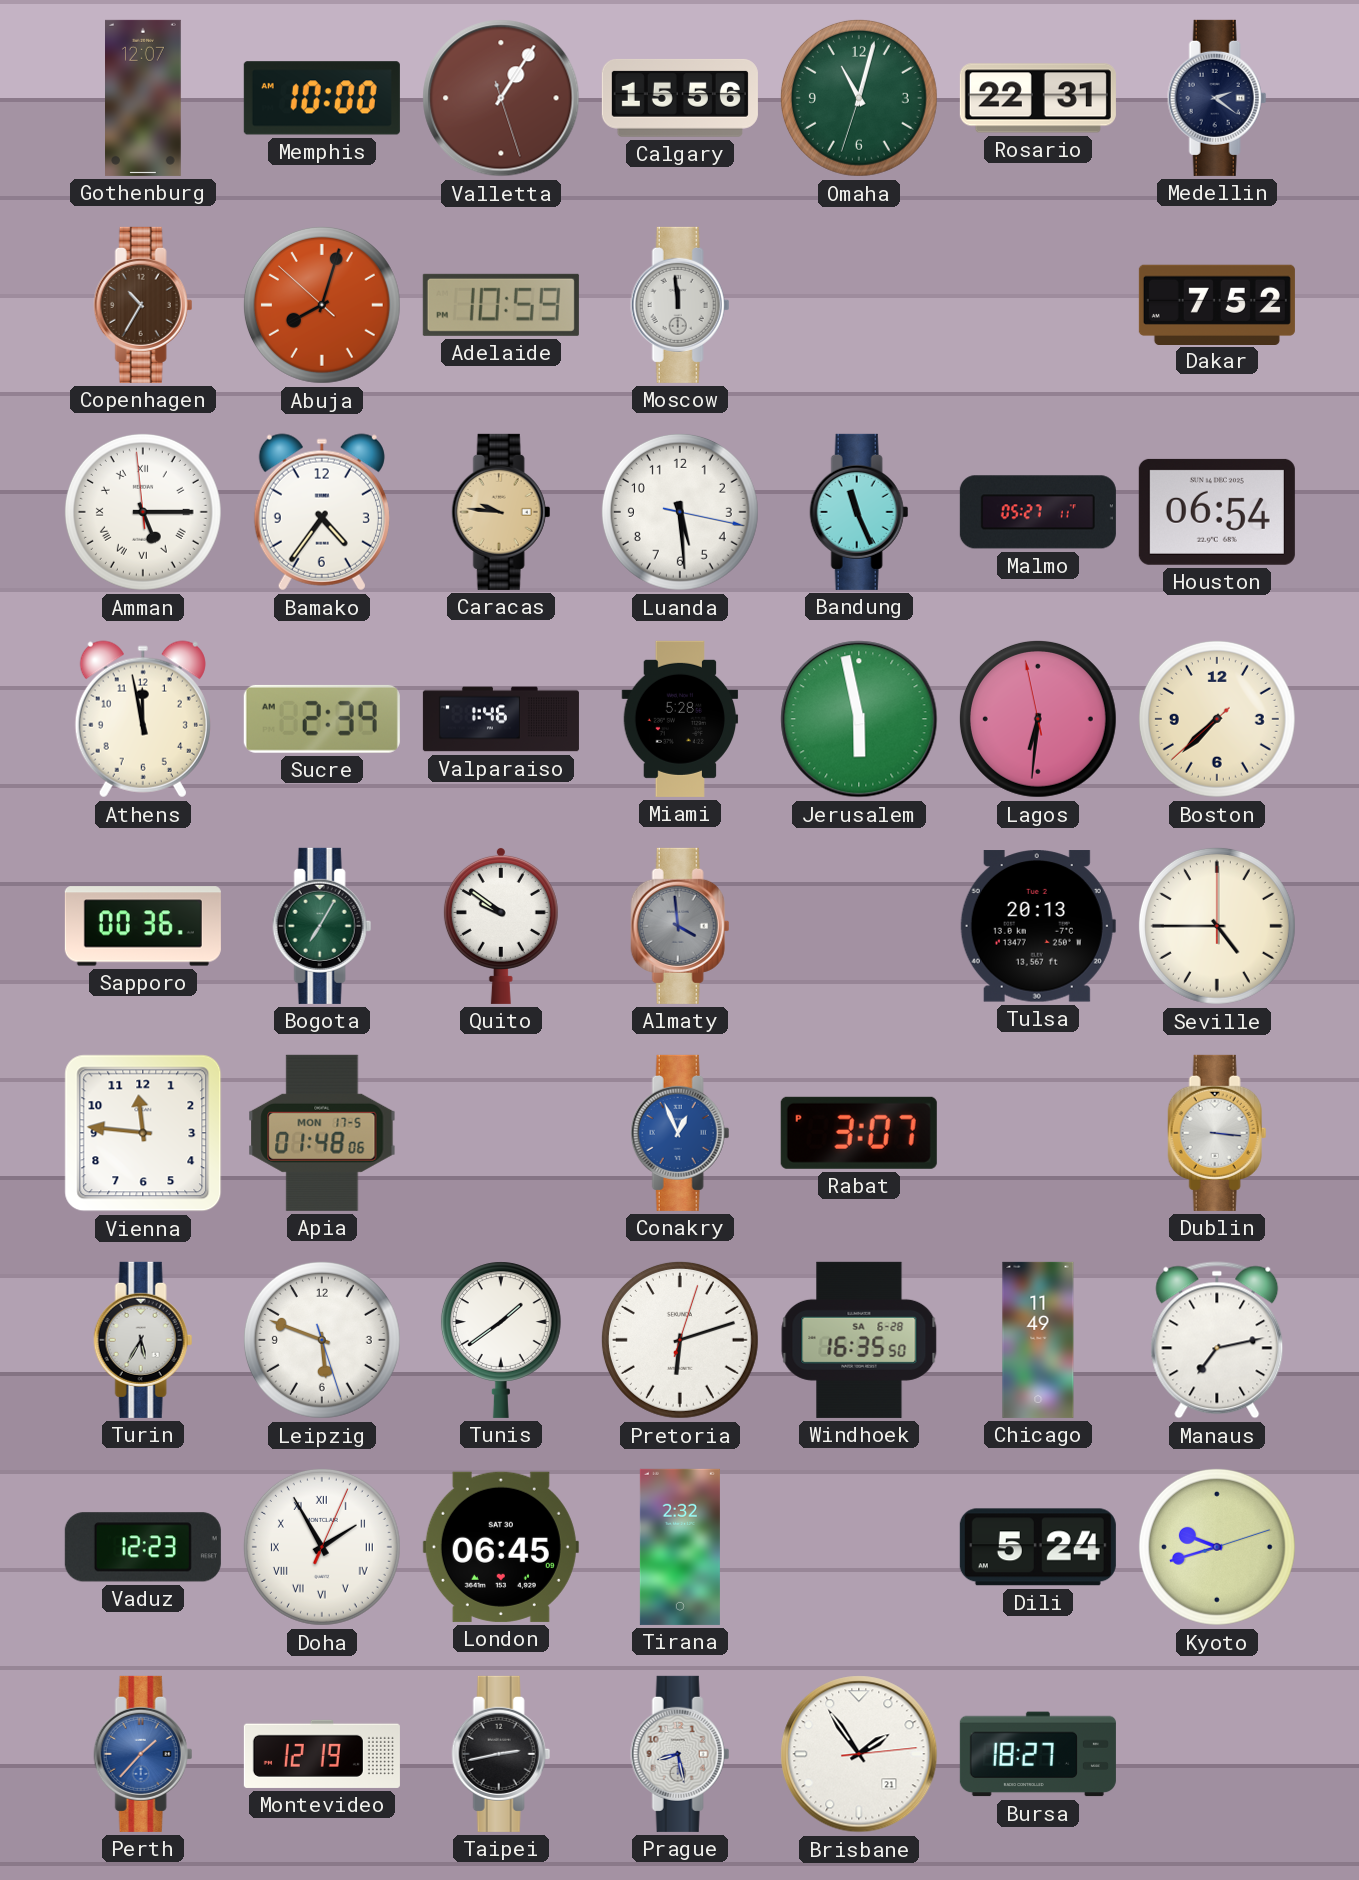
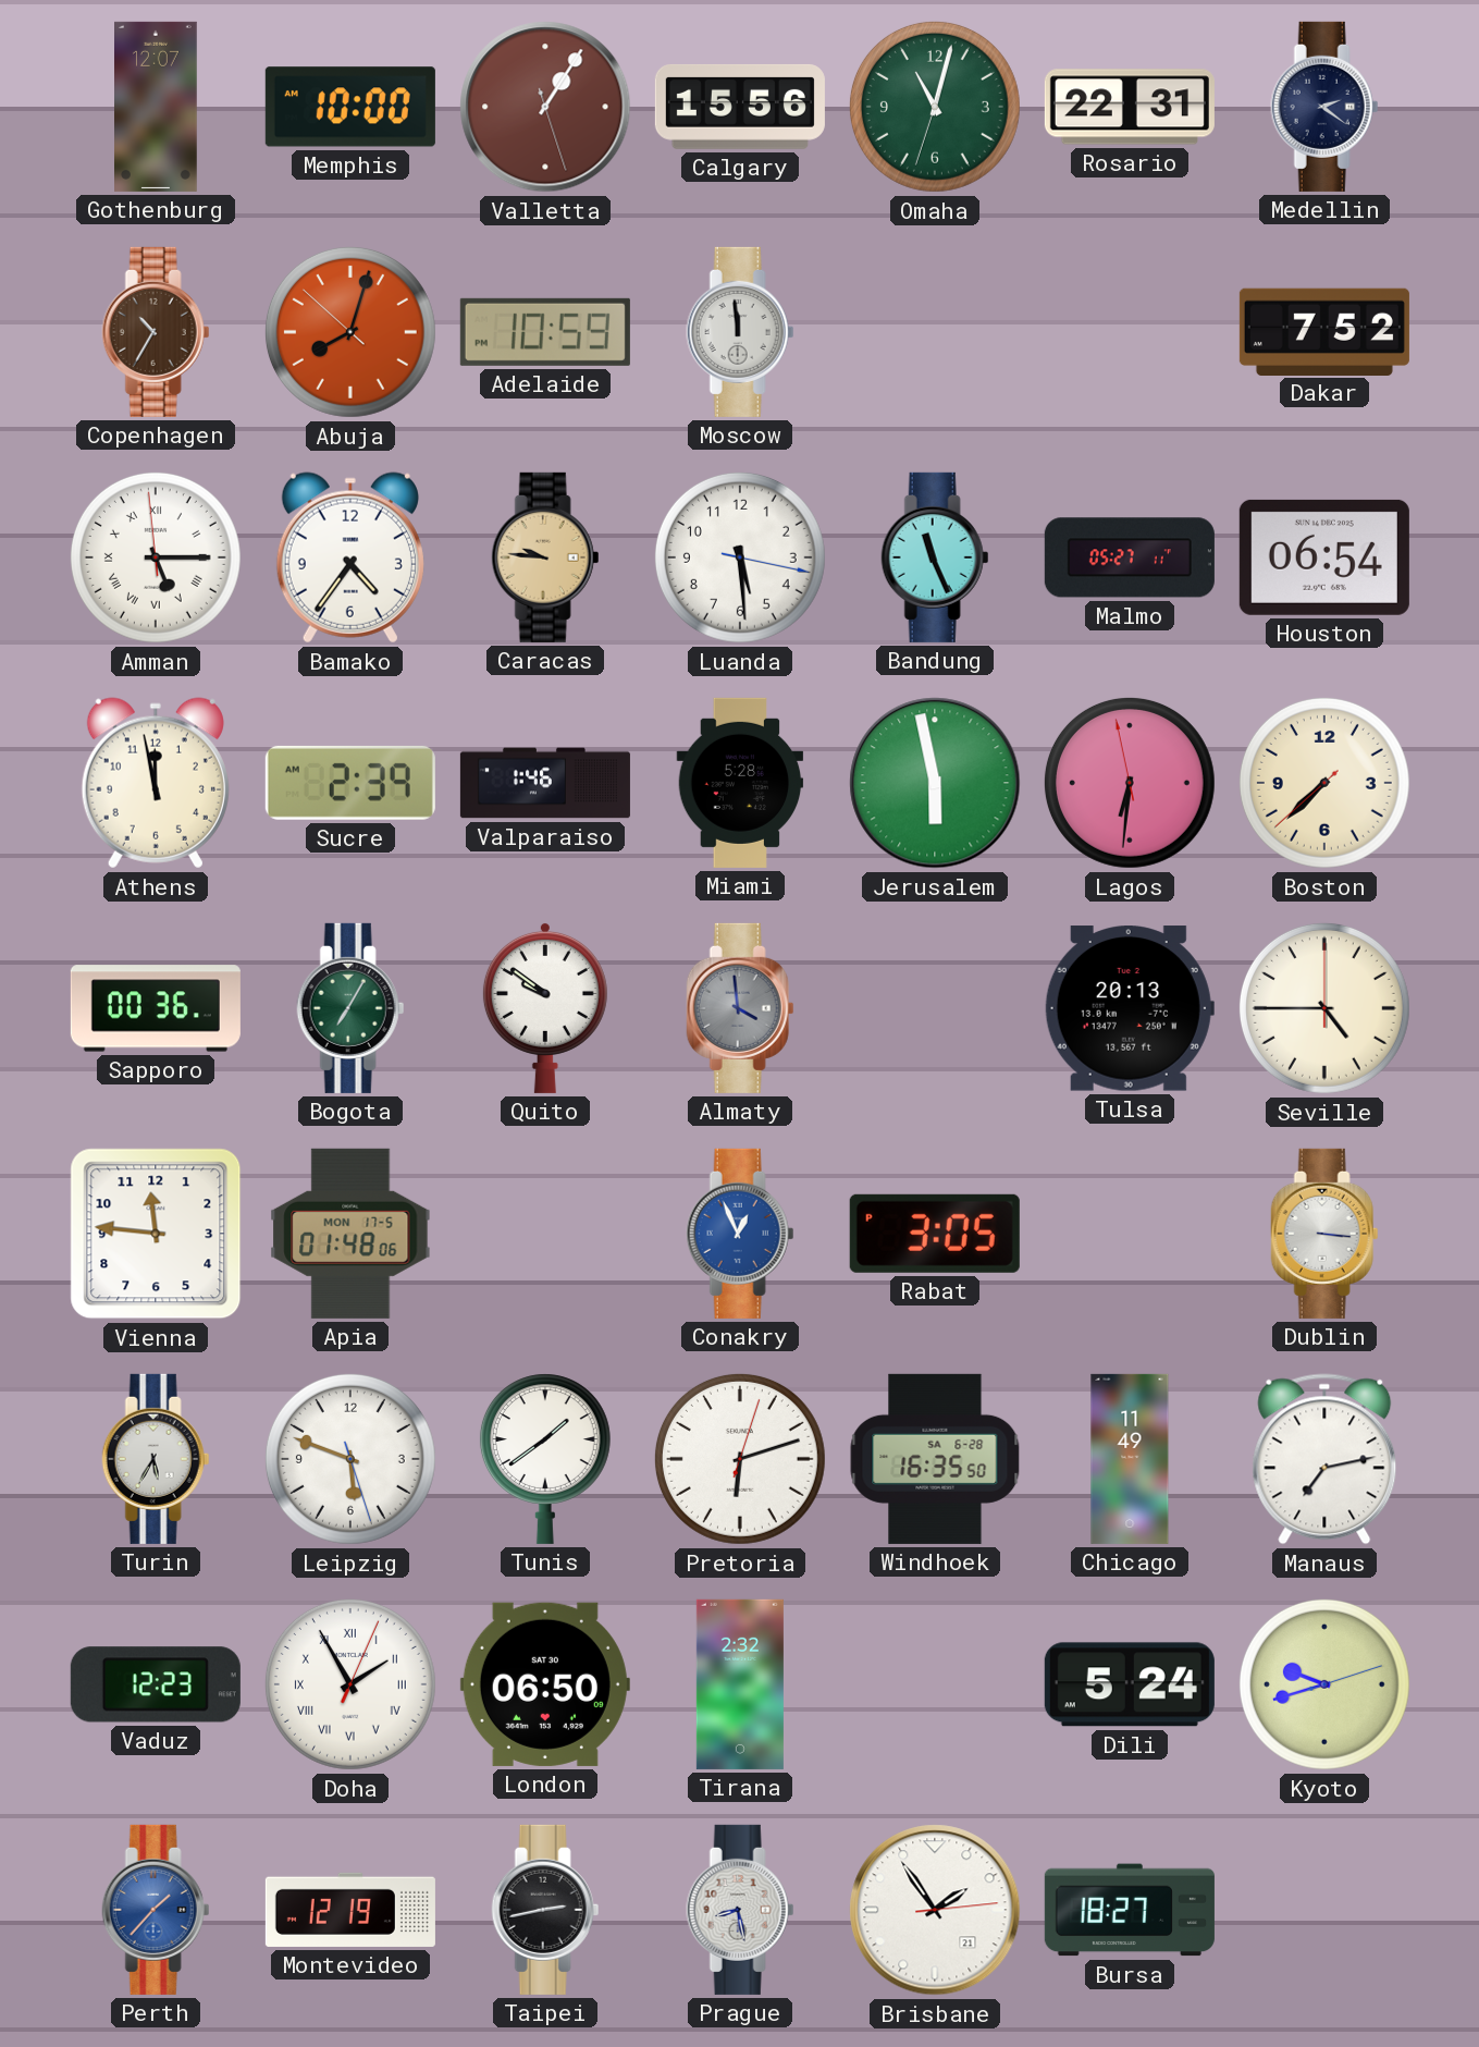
Rabat: 3:07 -> 3:05
London: 06:45 -> 06:50
